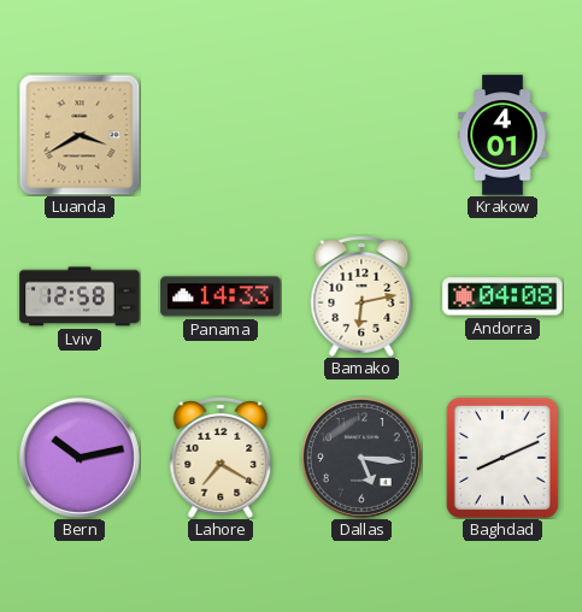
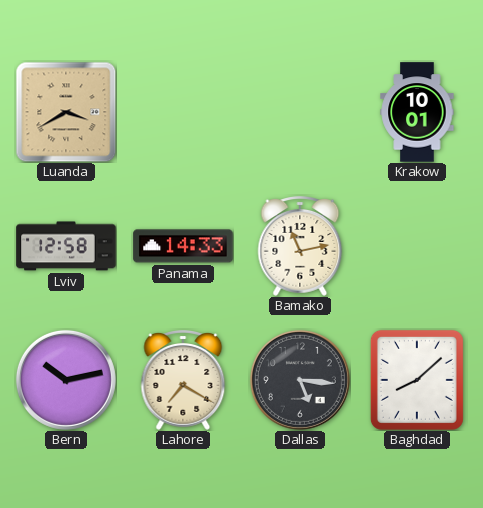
Krakow: 4:01 -> 10:01
Bamako: 6:13 -> 11:13
Andorra: 04:08 -> none
Baghdad: 8:11 -> 8:08
